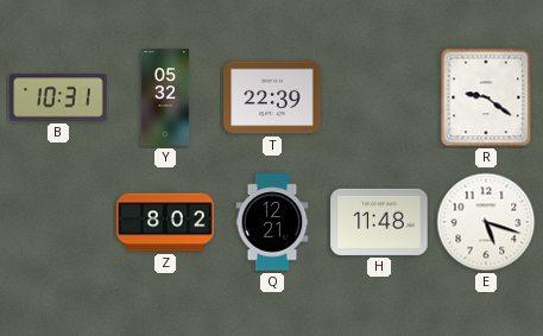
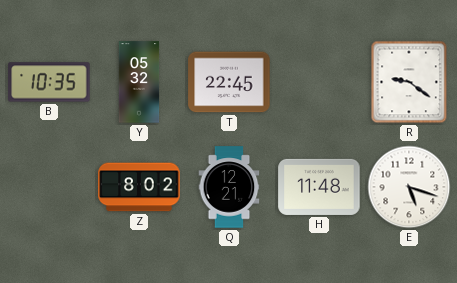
B: 10:31 -> 10:35
T: 22:39 -> 22:45
